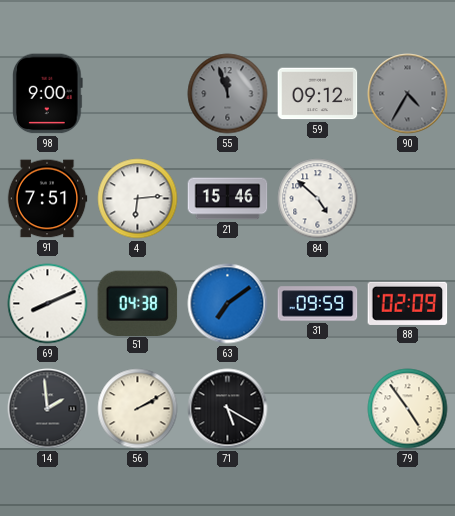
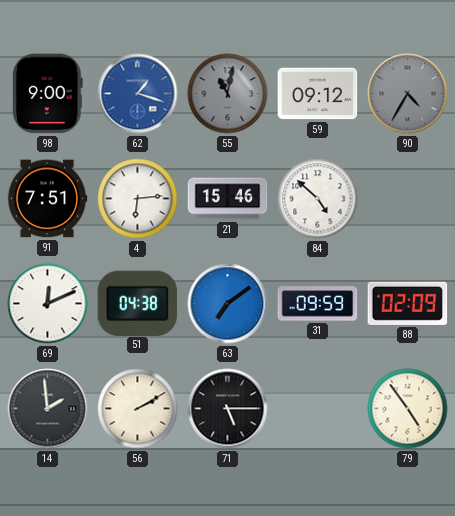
62: none -> 1:18
55: 11:57 -> 11:02
69: 8:11 -> 12:11
71: 5:20 -> 5:15
